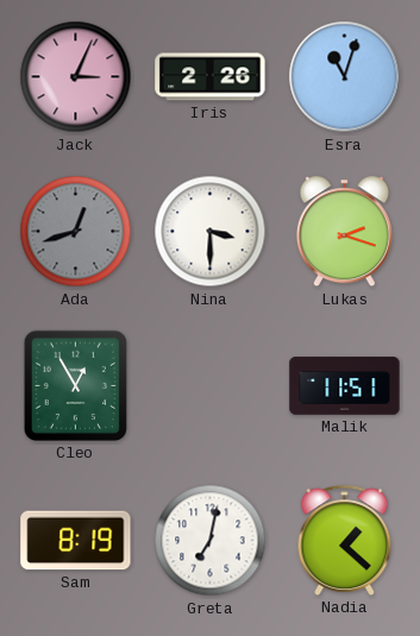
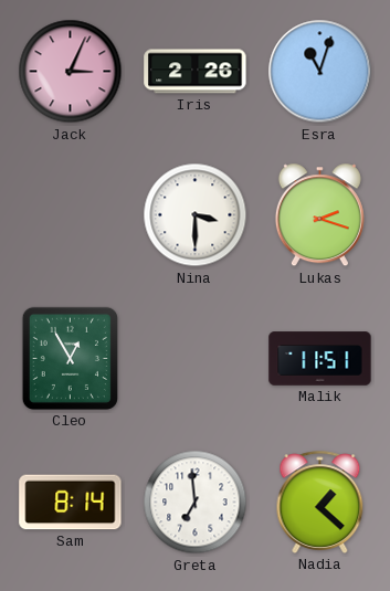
Ada: 12:42 -> none
Sam: 8:19 -> 8:14
Greta: 7:02 -> 6:59
